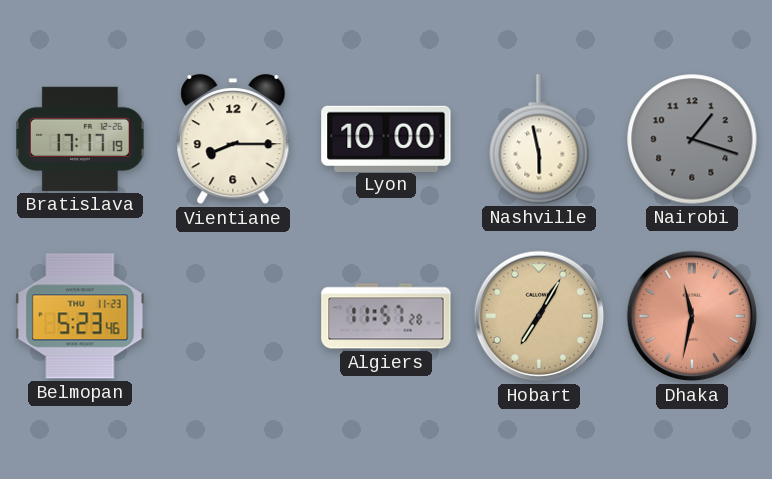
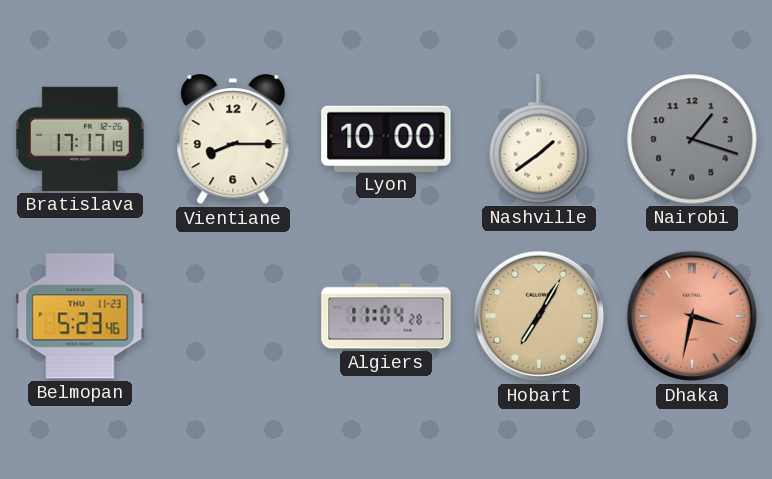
Nashville: 5:58 -> 1:39
Algiers: 11:57 -> 11:04
Dhaka: 11:32 -> 3:32
